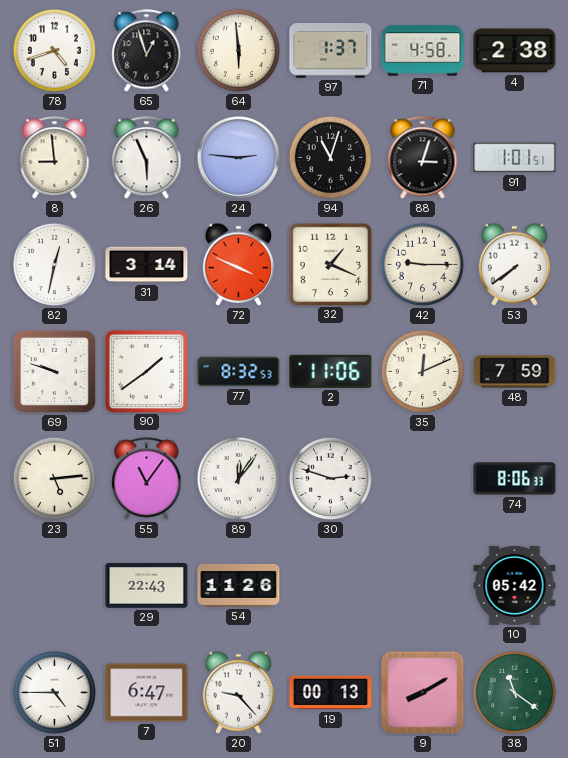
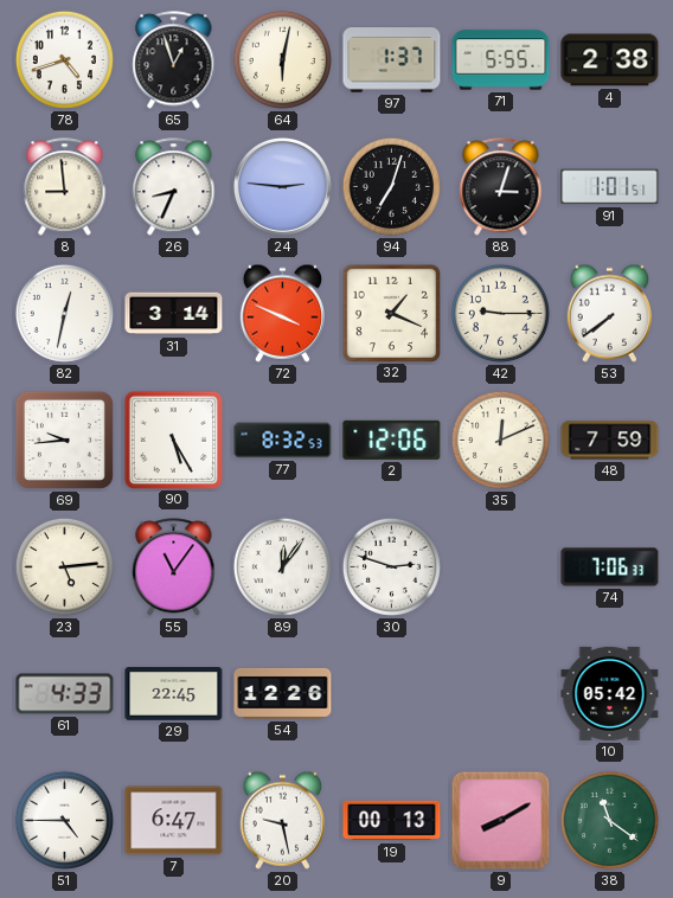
64: 5:59 -> 6:02
71: 4:58 -> 5:55
26: 5:56 -> 8:34
94: 11:03 -> 7:03
69: 9:48 -> 9:44
90: 1:39 -> 5:25
2: 11:06 -> 12:06
74: 8:06 -> 7:06
61: none -> 4:33
29: 22:43 -> 22:45
54: 11:26 -> 12:26
20: 9:23 -> 9:28
